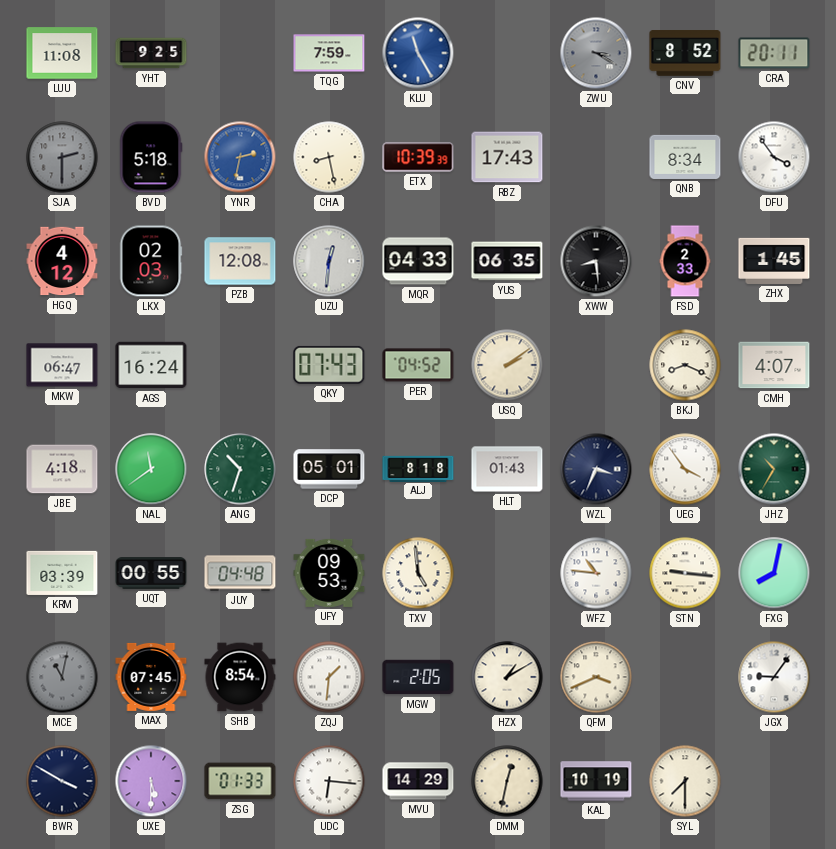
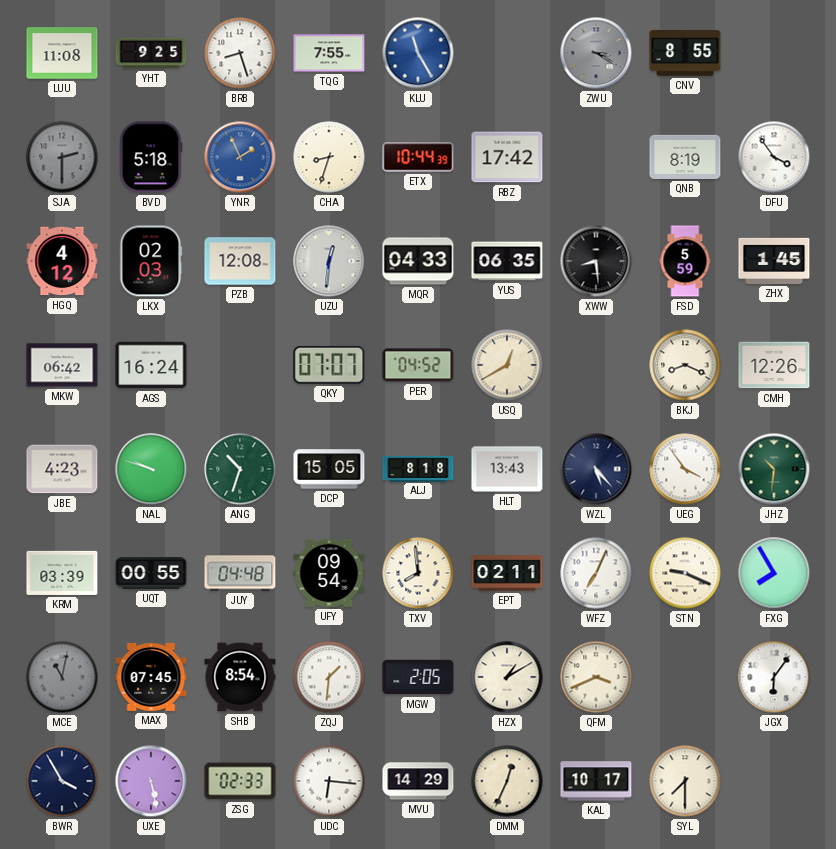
BRB: none -> 8:27
TQG: 7:59 -> 7:55
CNV: 8:52 -> 8:55
CRA: 20:11 -> none
YNR: 2:32 -> 1:56
CHA: 8:28 -> 8:33
ETX: 10:39 -> 10:44
RBZ: 17:43 -> 17:42
QNB: 8:34 -> 8:19
FSD: 2:33 -> 5:59
MKW: 06:47 -> 06:42
QKY: 07:43 -> 07:07
USQ: 2:09 -> 12:40
CMH: 4:07 -> 12:26
JBE: 4:18 -> 4:23
NAL: 11:39 -> 9:48
DCP: 05:01 -> 15:05
HLT: 01:43 -> 13:43
WZL: 3:34 -> 5:23
JHZ: 10:35 -> 10:31
UFY: 09:53 -> 09:54
TXV: 4:59 -> 7:59
EPT: none -> 02:11
WFZ: 10:46 -> 7:04
STN: 9:16 -> 9:19
FXG: 8:02 -> 7:55
JGX: 9:06 -> 6:06
BWR: 3:50 -> 3:55
UXE: 5:30 -> 5:28
ZSG: 01:33 -> 02:33
DMM: 12:32 -> 12:34
KAL: 10:19 -> 10:17
